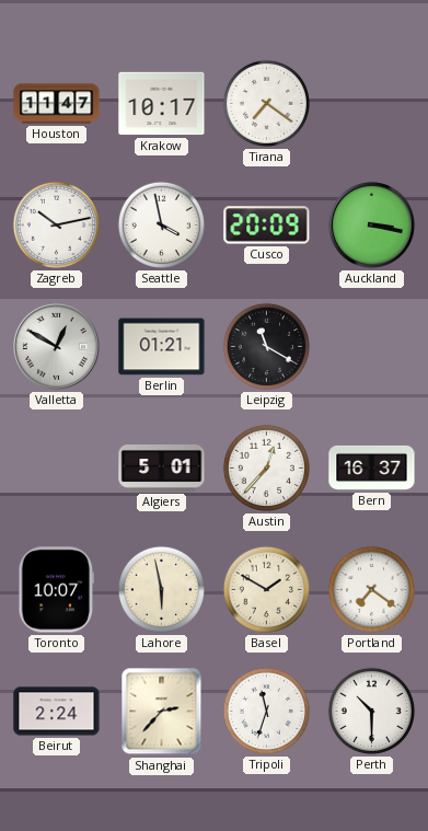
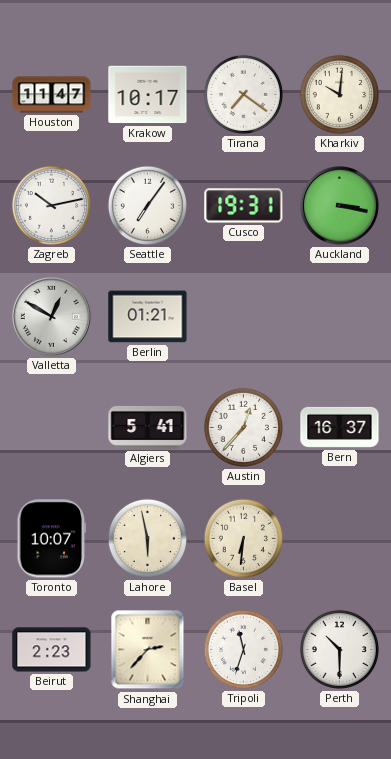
Kharkiv: none -> 10:01
Seattle: 3:58 -> 7:06
Cusco: 20:09 -> 19:31
Leipzig: 11:20 -> none
Algiers: 5:01 -> 5:41
Basel: 1:50 -> 6:31
Portland: 7:21 -> none
Beirut: 2:24 -> 2:23
